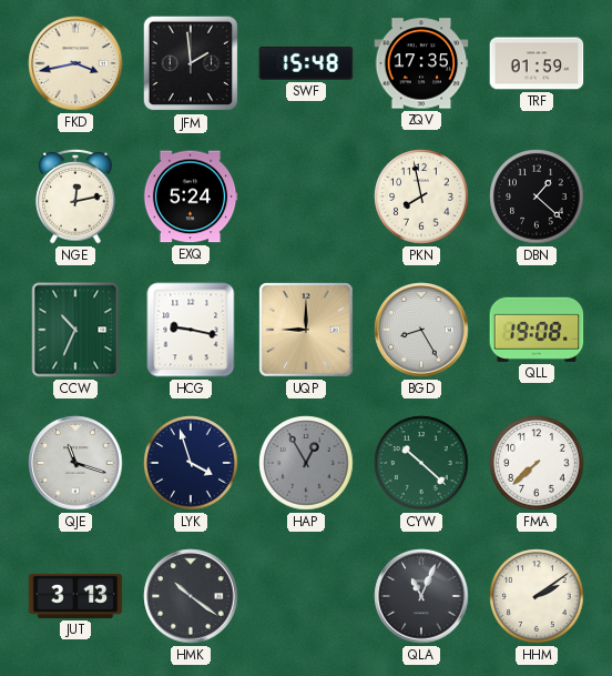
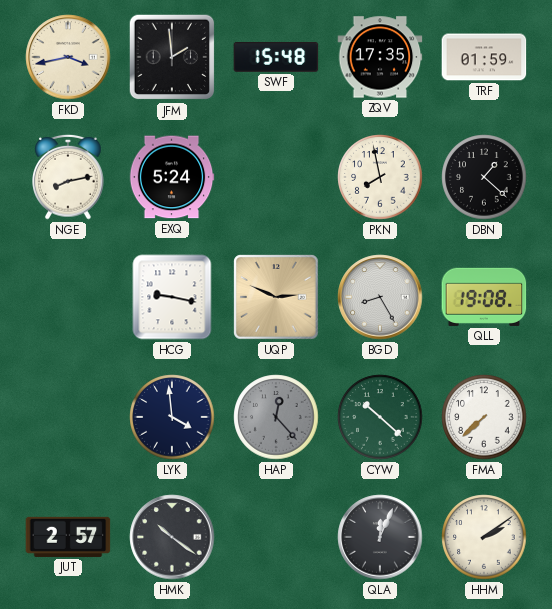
NGE: 12:13 -> 8:13
CCW: 10:34 -> none
UQP: 9:00 -> 2:49
QJE: 11:18 -> none
LYK: 3:57 -> 3:59
HAP: 12:55 -> 12:23
JUT: 3:13 -> 2:57
QLA: 11:04 -> 12:04
